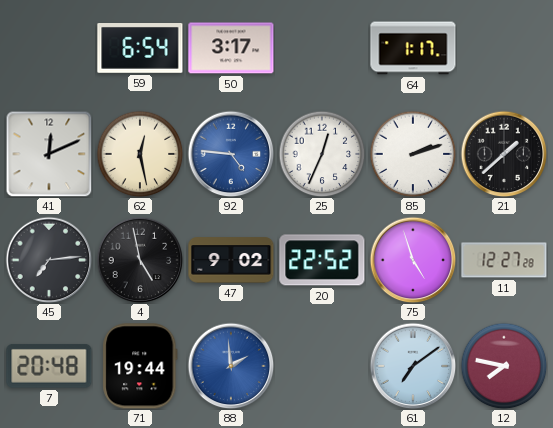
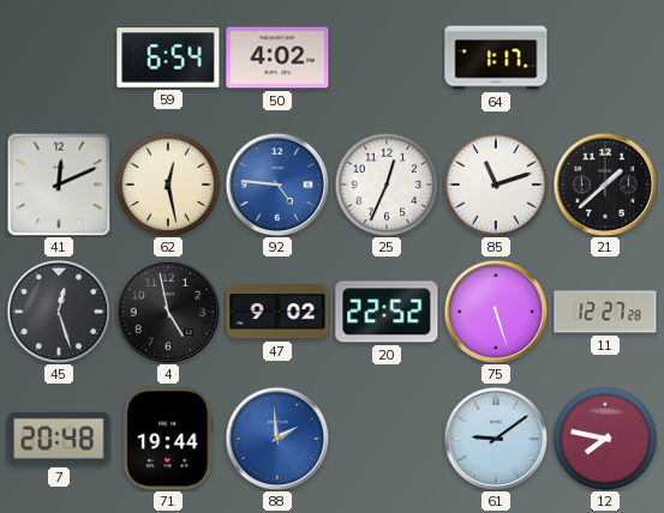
50: 3:17 -> 4:02
85: 2:12 -> 11:12
45: 7:14 -> 12:27
75: 4:57 -> 5:27
61: 7:09 -> 9:09
